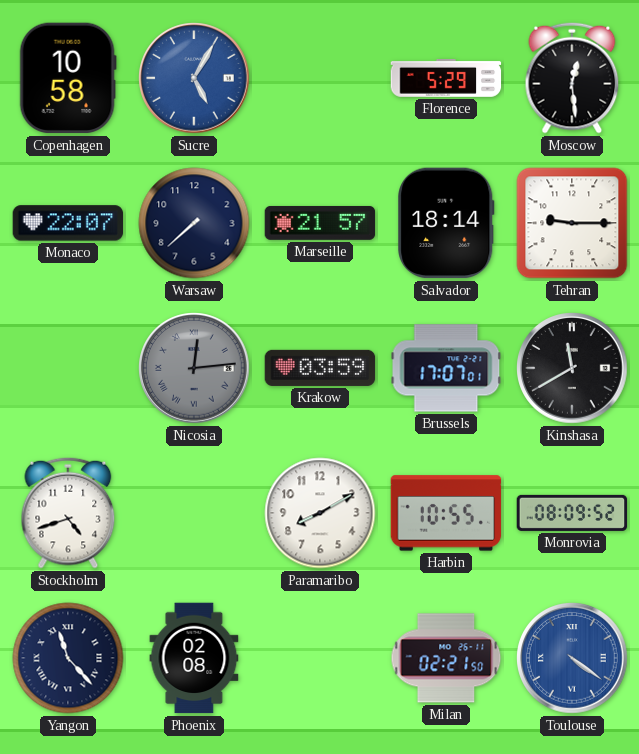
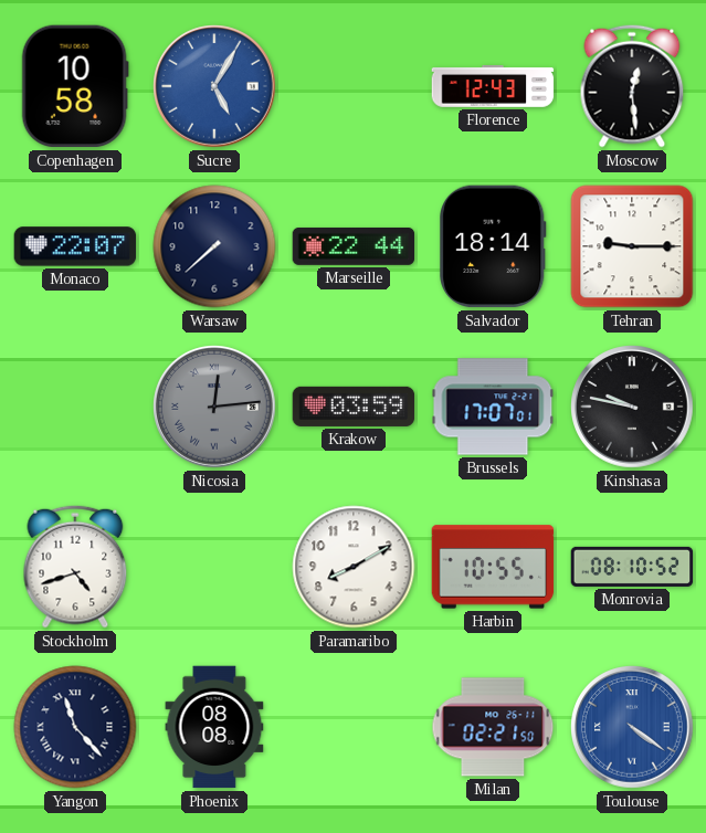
Florence: 5:29 -> 12:43
Marseille: 21:57 -> 22:44
Kinshasa: 11:40 -> 9:47
Monrovia: 08:09 -> 08:10
Phoenix: 02:08 -> 08:08
